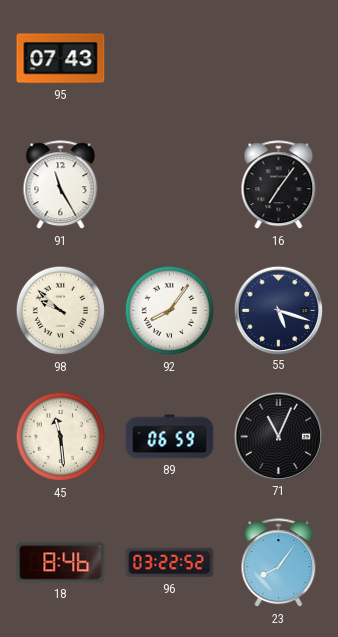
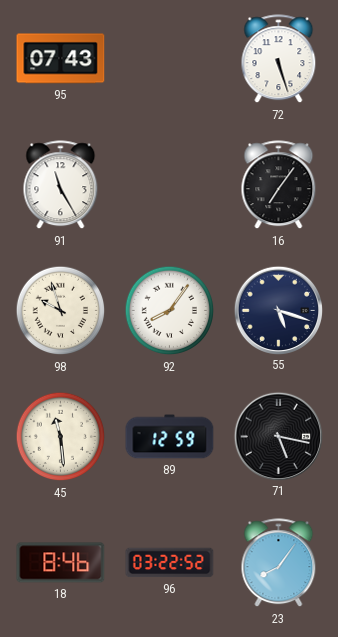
72: none -> 5:27
98: 9:52 -> 9:57
89: 06:59 -> 12:59
71: 11:04 -> 5:17
